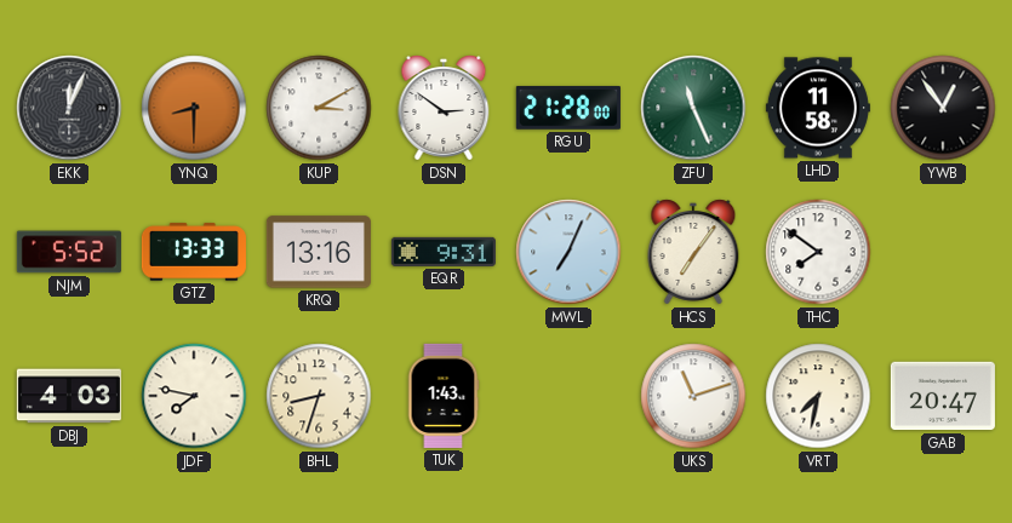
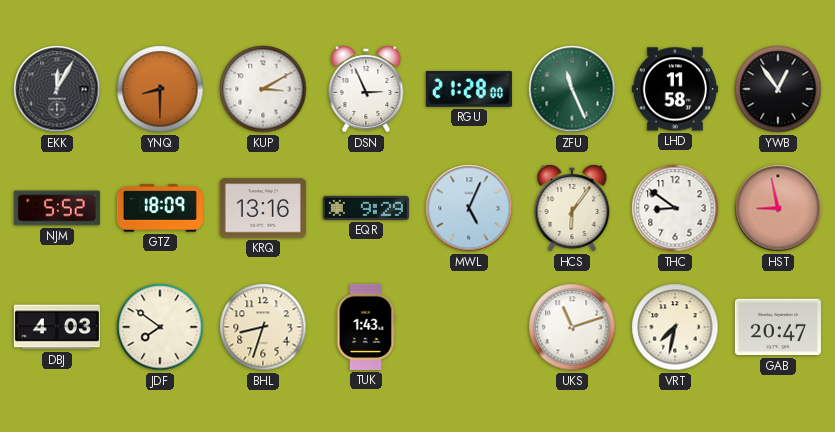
EKK: 12:04 -> 12:05
DSN: 2:51 -> 2:56
GTZ: 13:33 -> 18:09
EQR: 9:31 -> 9:29
MWL: 7:04 -> 5:04
HCS: 7:06 -> 6:06
THC: 7:51 -> 8:51
HST: none -> 8:58
JDF: 7:47 -> 7:51
